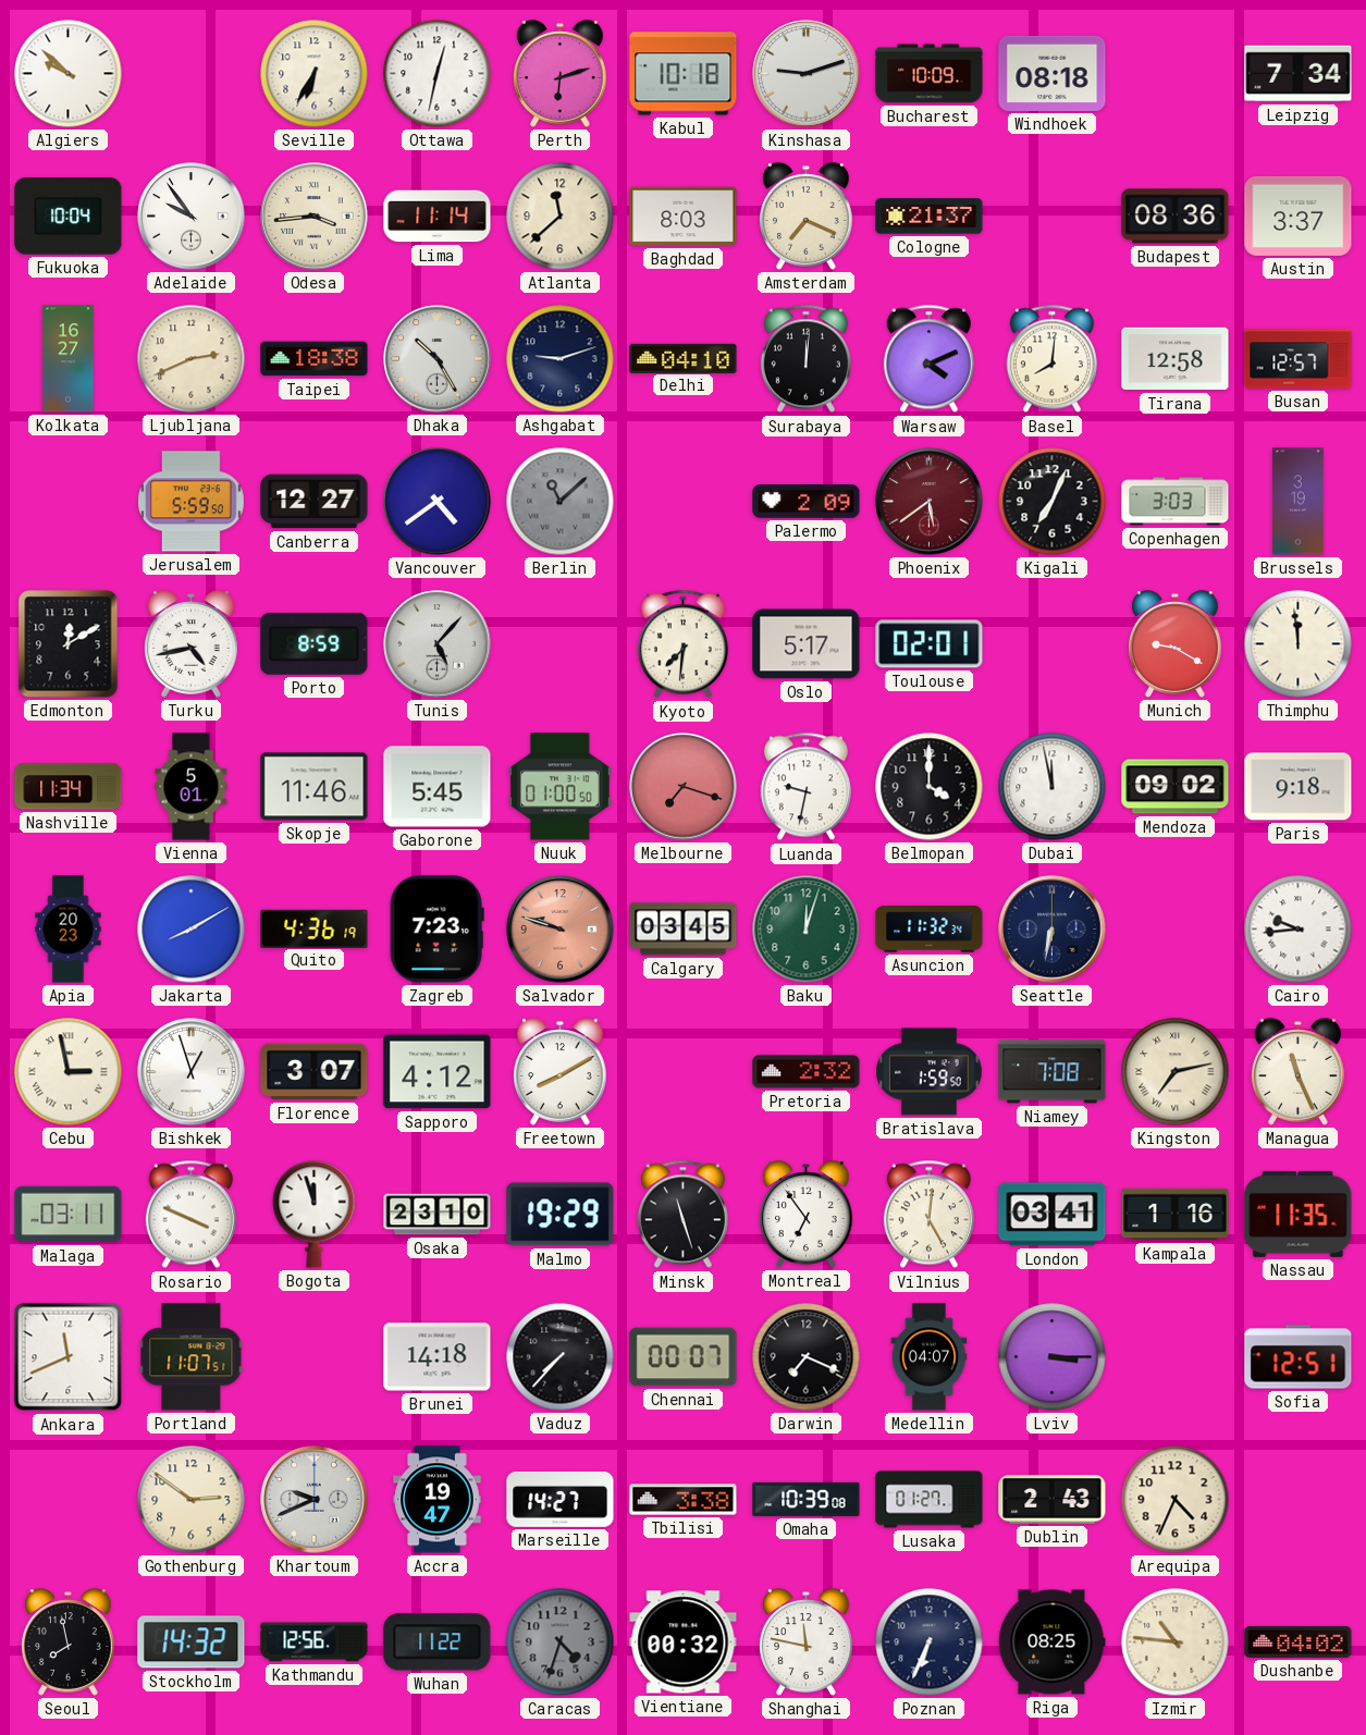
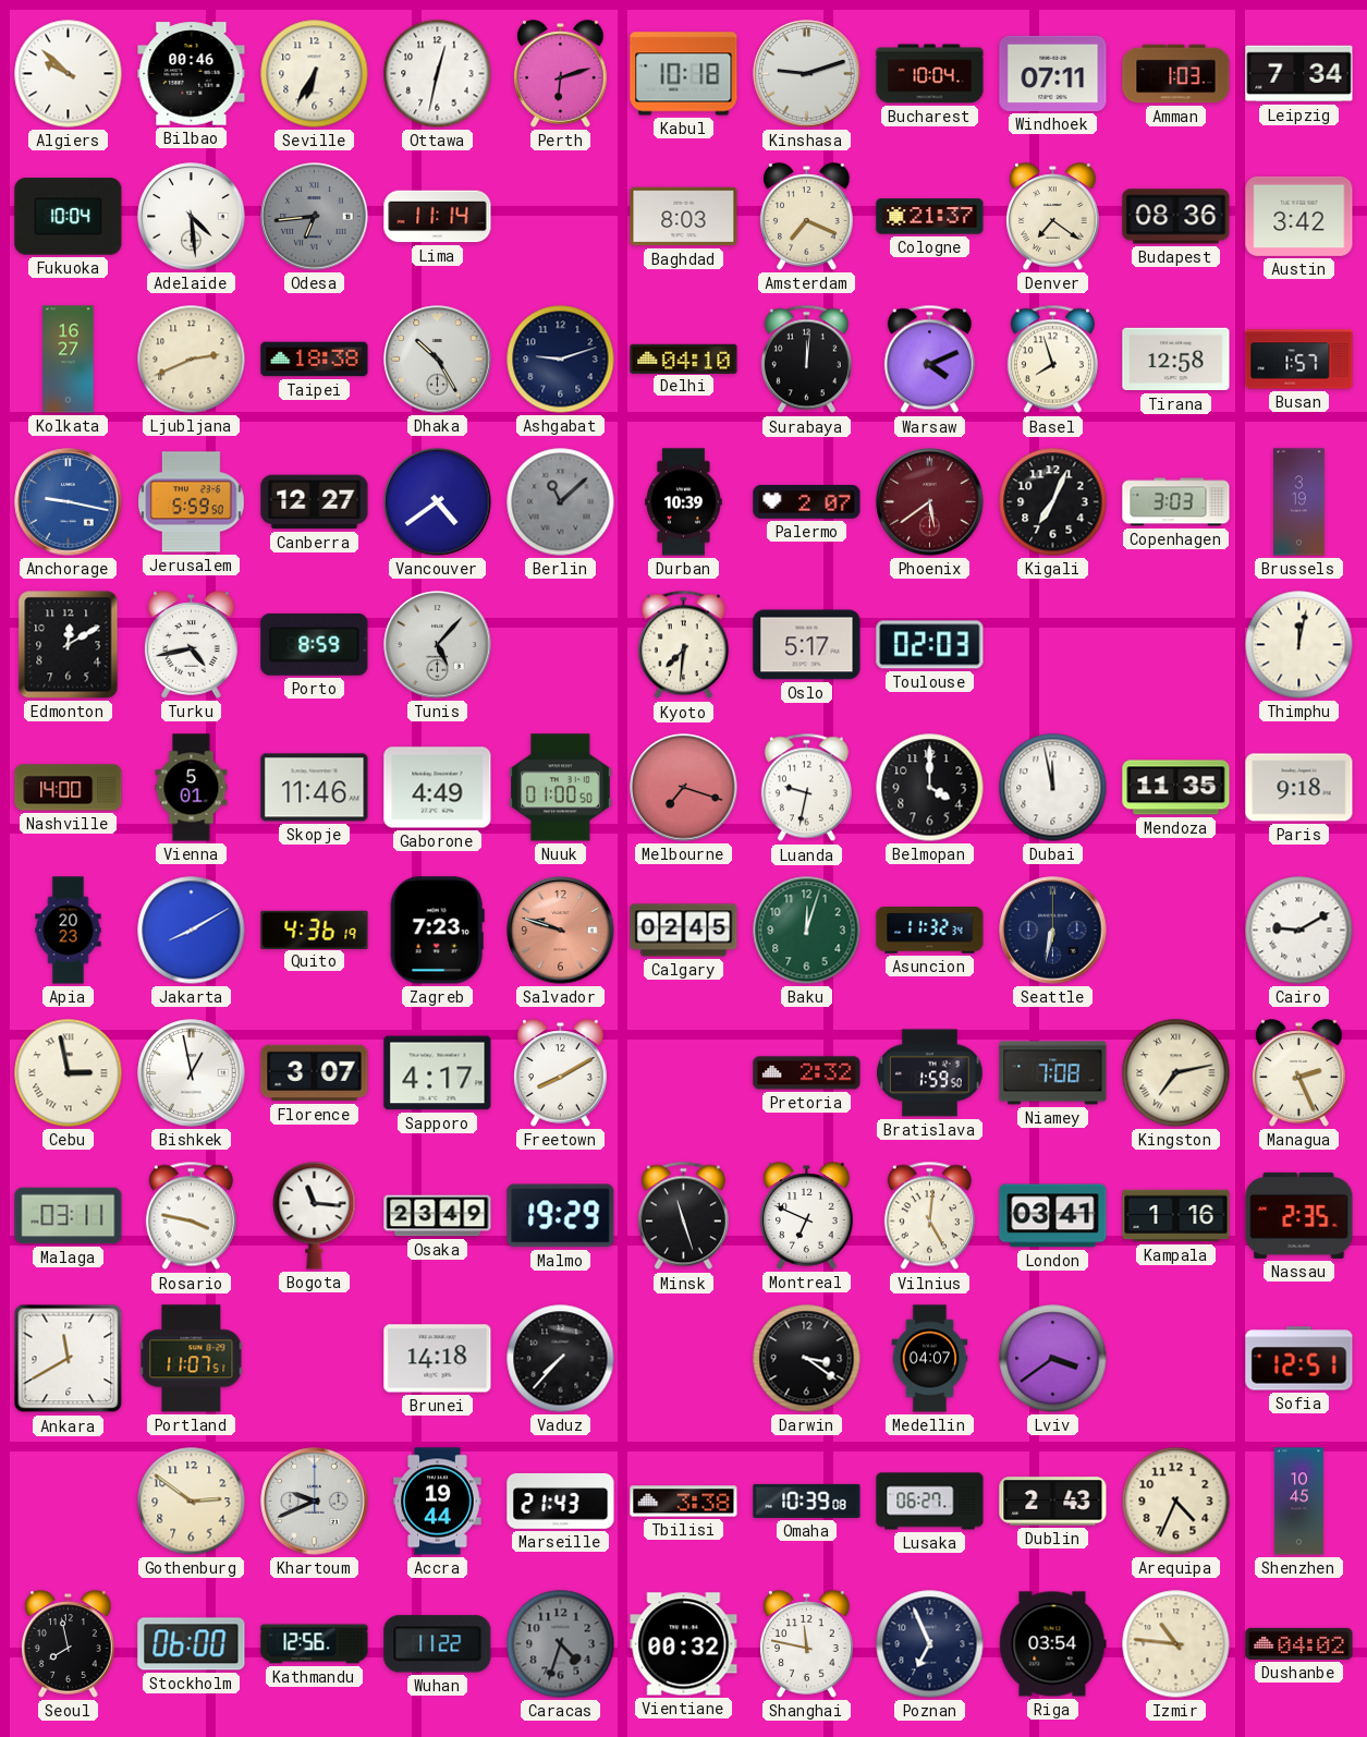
Bilbao: none -> 00:46
Bucharest: 10:09 -> 10:04
Windhoek: 08:18 -> 07:11
Amman: none -> 1:03
Adelaide: 9:54 -> 4:29
Odesa: 3:44 -> 6:44
Odesa dial: cream -> grey
Atlanta: 11:38 -> none
Denver: none -> 7:21
Austin: 3:37 -> 3:42
Basel: 8:01 -> 7:57
Busan: 12:57 -> 1:57
Anchorage: none -> 9:17
Durban: none -> 10:39
Palermo: 2:09 -> 2:07
Toulouse: 02:01 -> 02:03
Munich: 9:20 -> none
Thimphu: 11:59 -> 12:02
Nashville: 11:34 -> 14:00
Gaborone: 5:45 -> 4:49
Mendoza: 09:02 -> 11:35
Calgary: 03:45 -> 02:45
Cairo: 9:44 -> 9:10
Bishkek: 12:57 -> 12:58
Sapporo: 4:12 -> 4:17
Managua: 11:26 -> 2:26
Rosario: 3:49 -> 3:47
Bogota: 11:57 -> 11:16
Osaka: 23:10 -> 23:49
Montreal: 6:54 -> 6:49
Nassau: 11:35 -> 2:35
Ankara: 11:41 -> 11:40
Chennai: 00:07 -> none
Darwin: 7:19 -> 3:21
Lviv: 3:15 -> 3:39
Accra: 19:47 -> 19:44
Marseille: 14:27 -> 21:43
Lusaka: 01:27 -> 06:27
Shenzhen: none -> 10:45
Stockholm: 14:32 -> 06:00
Poznan: 6:34 -> 6:56
Riga: 08:25 -> 03:54
